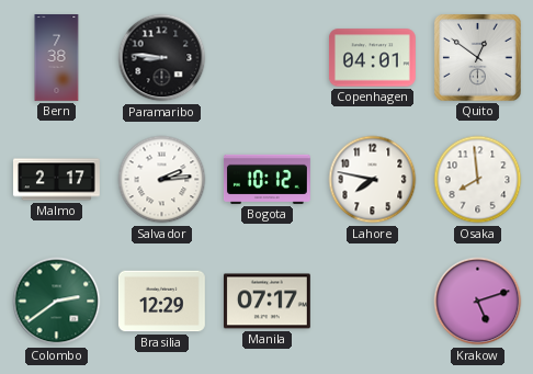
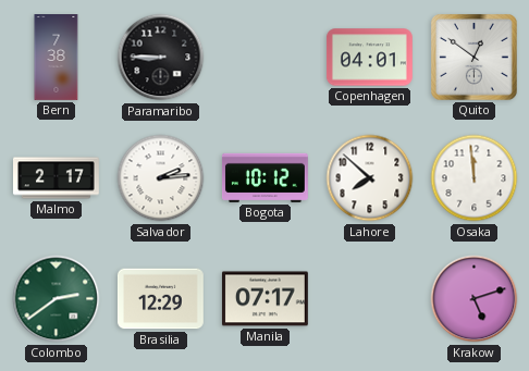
Paramaribo: 8:46 -> 8:45
Lahore: 7:47 -> 7:52
Osaka: 7:59 -> 11:59
